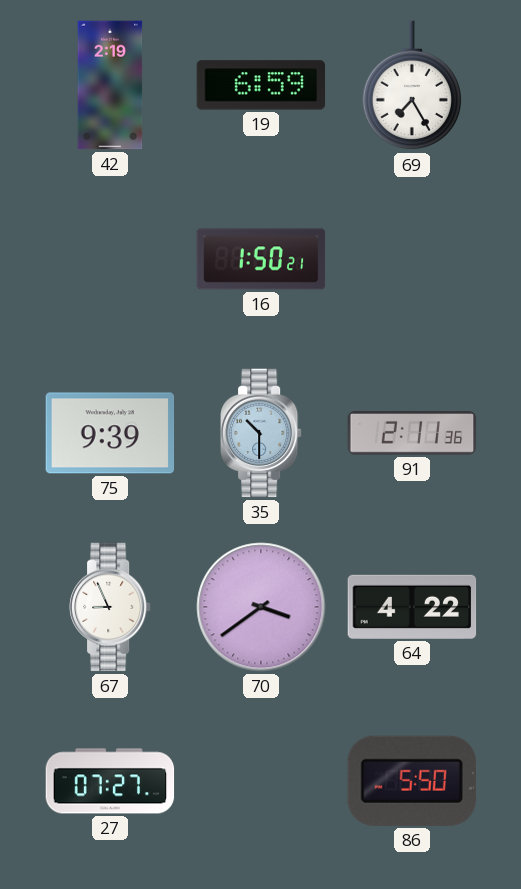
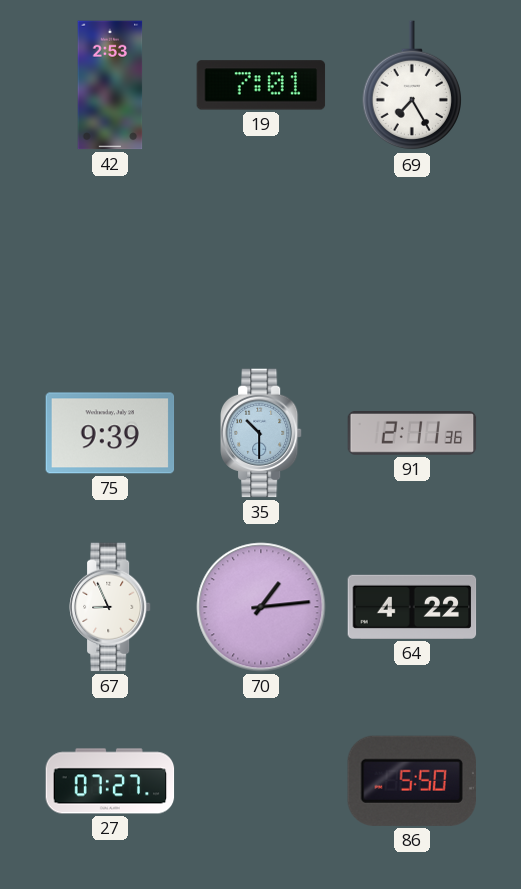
42: 2:19 -> 2:53
19: 6:59 -> 7:01
16: 1:50 -> none
70: 3:39 -> 1:14
